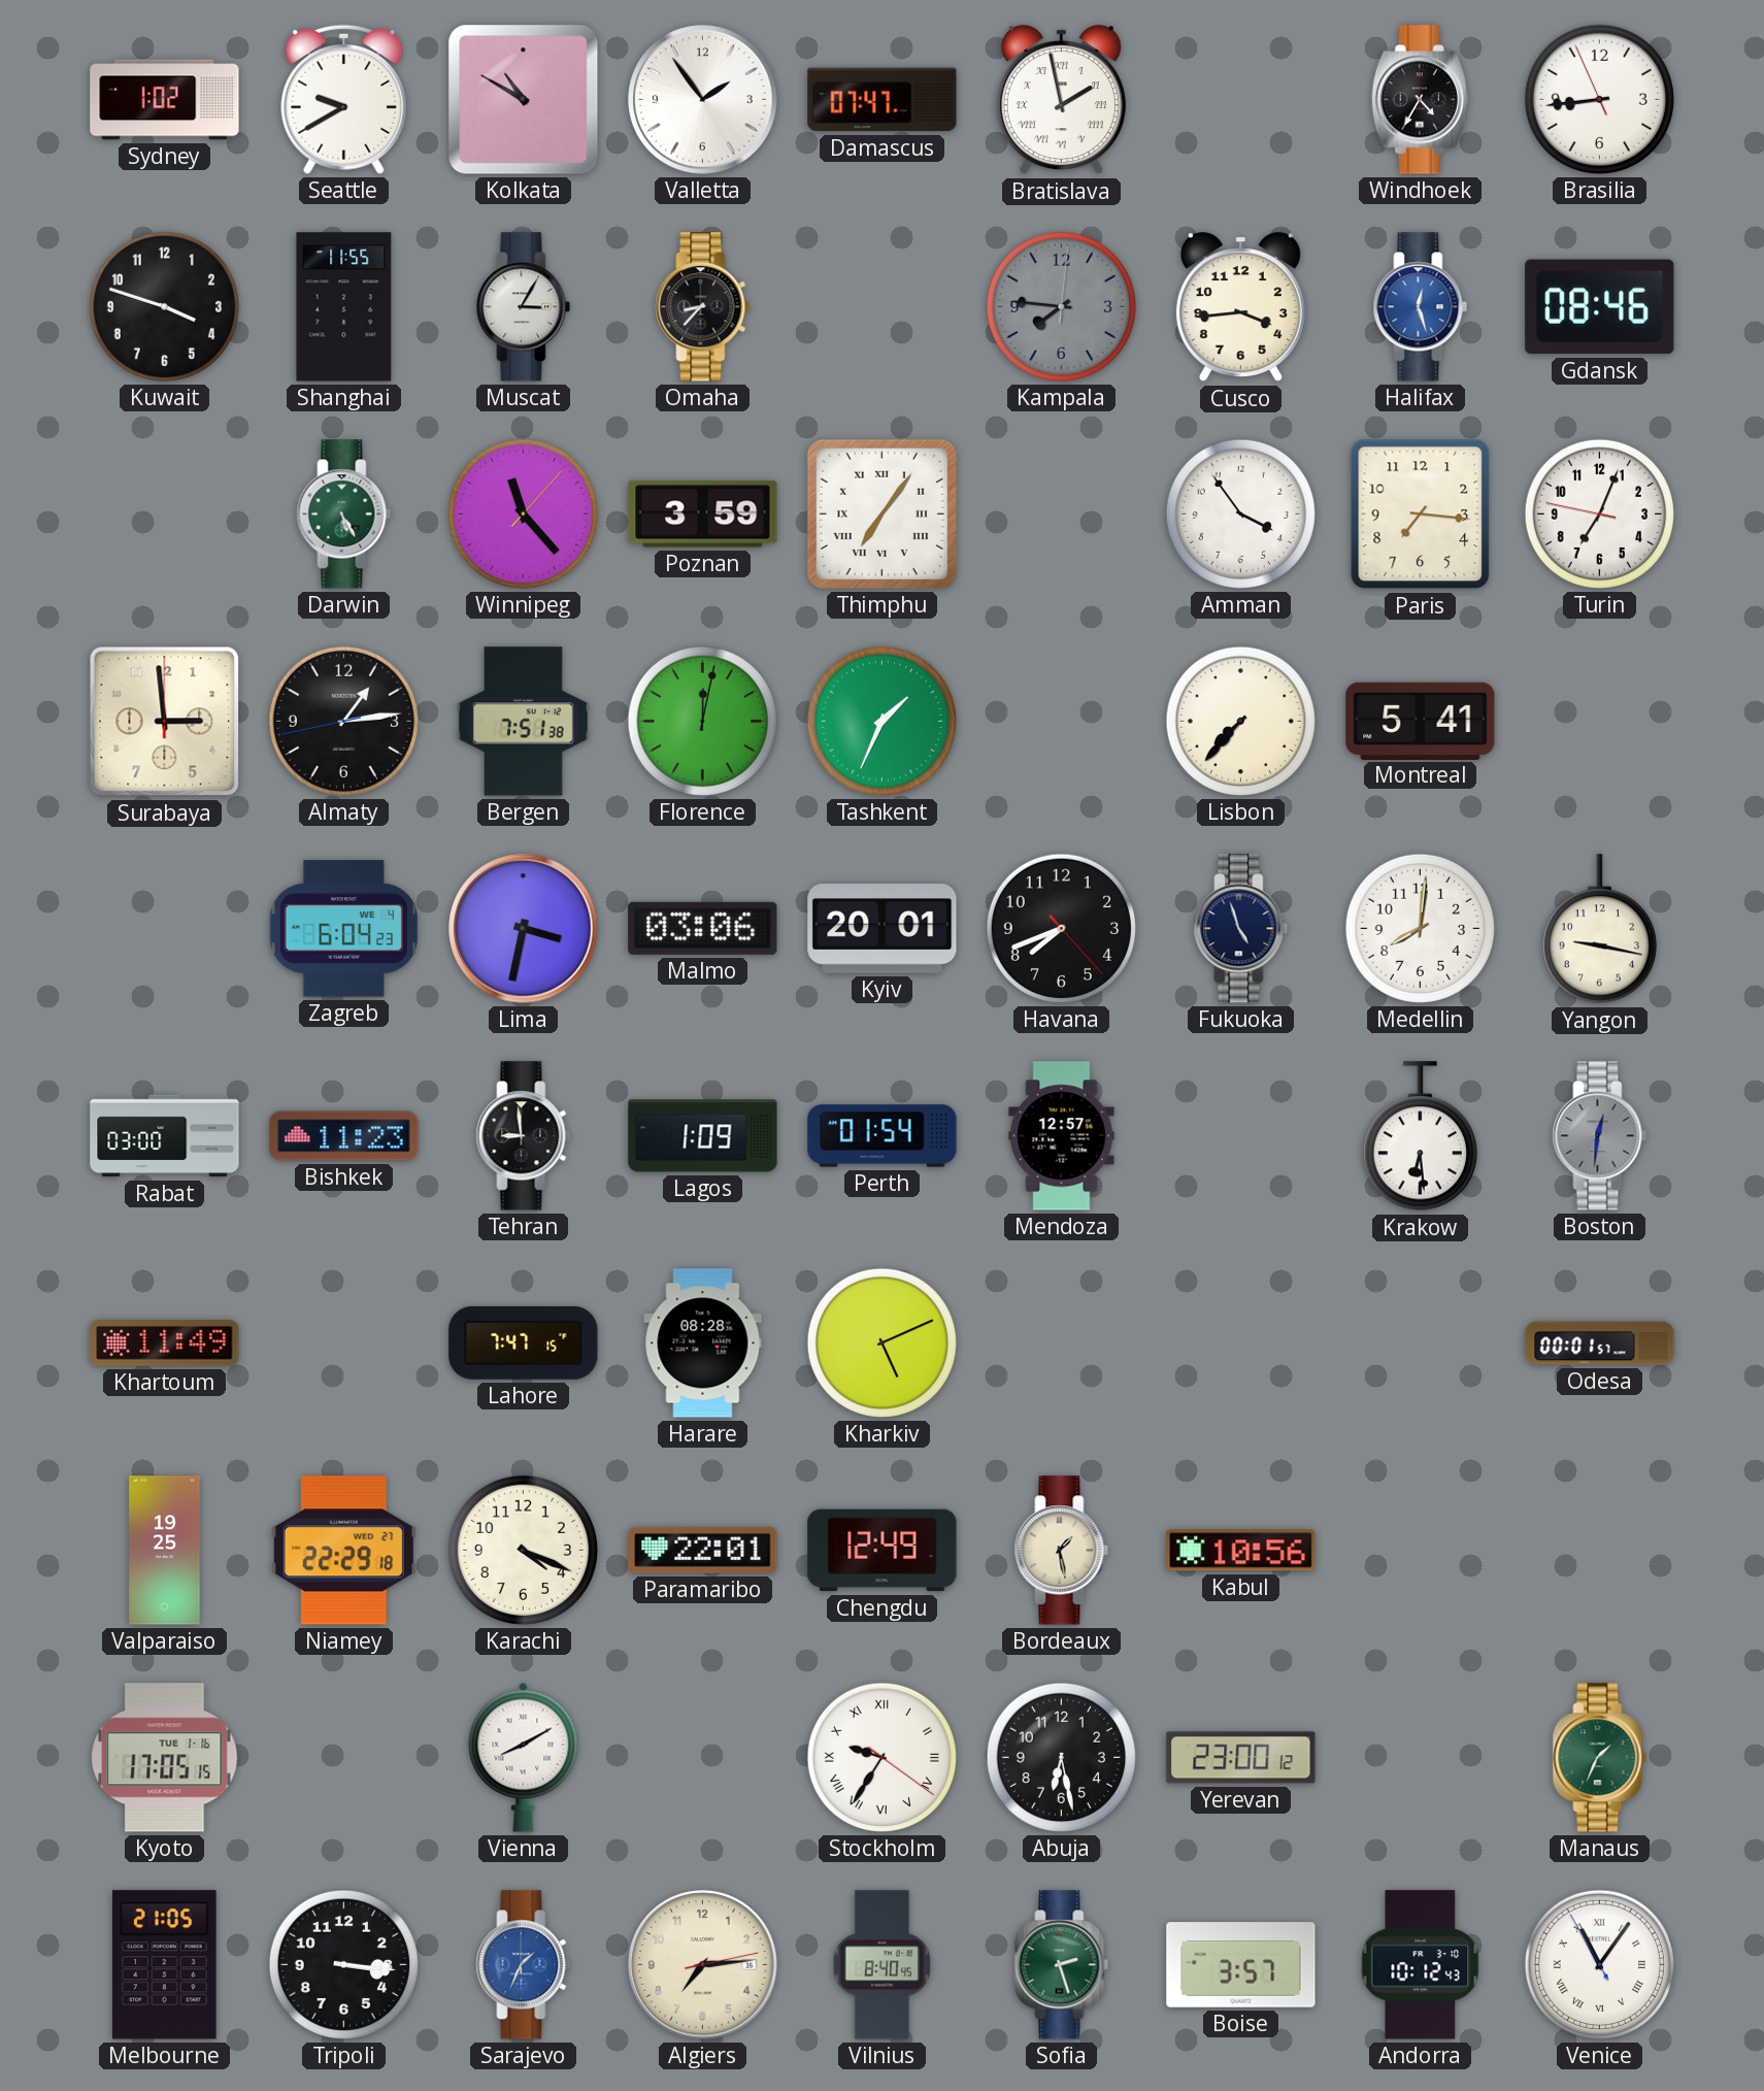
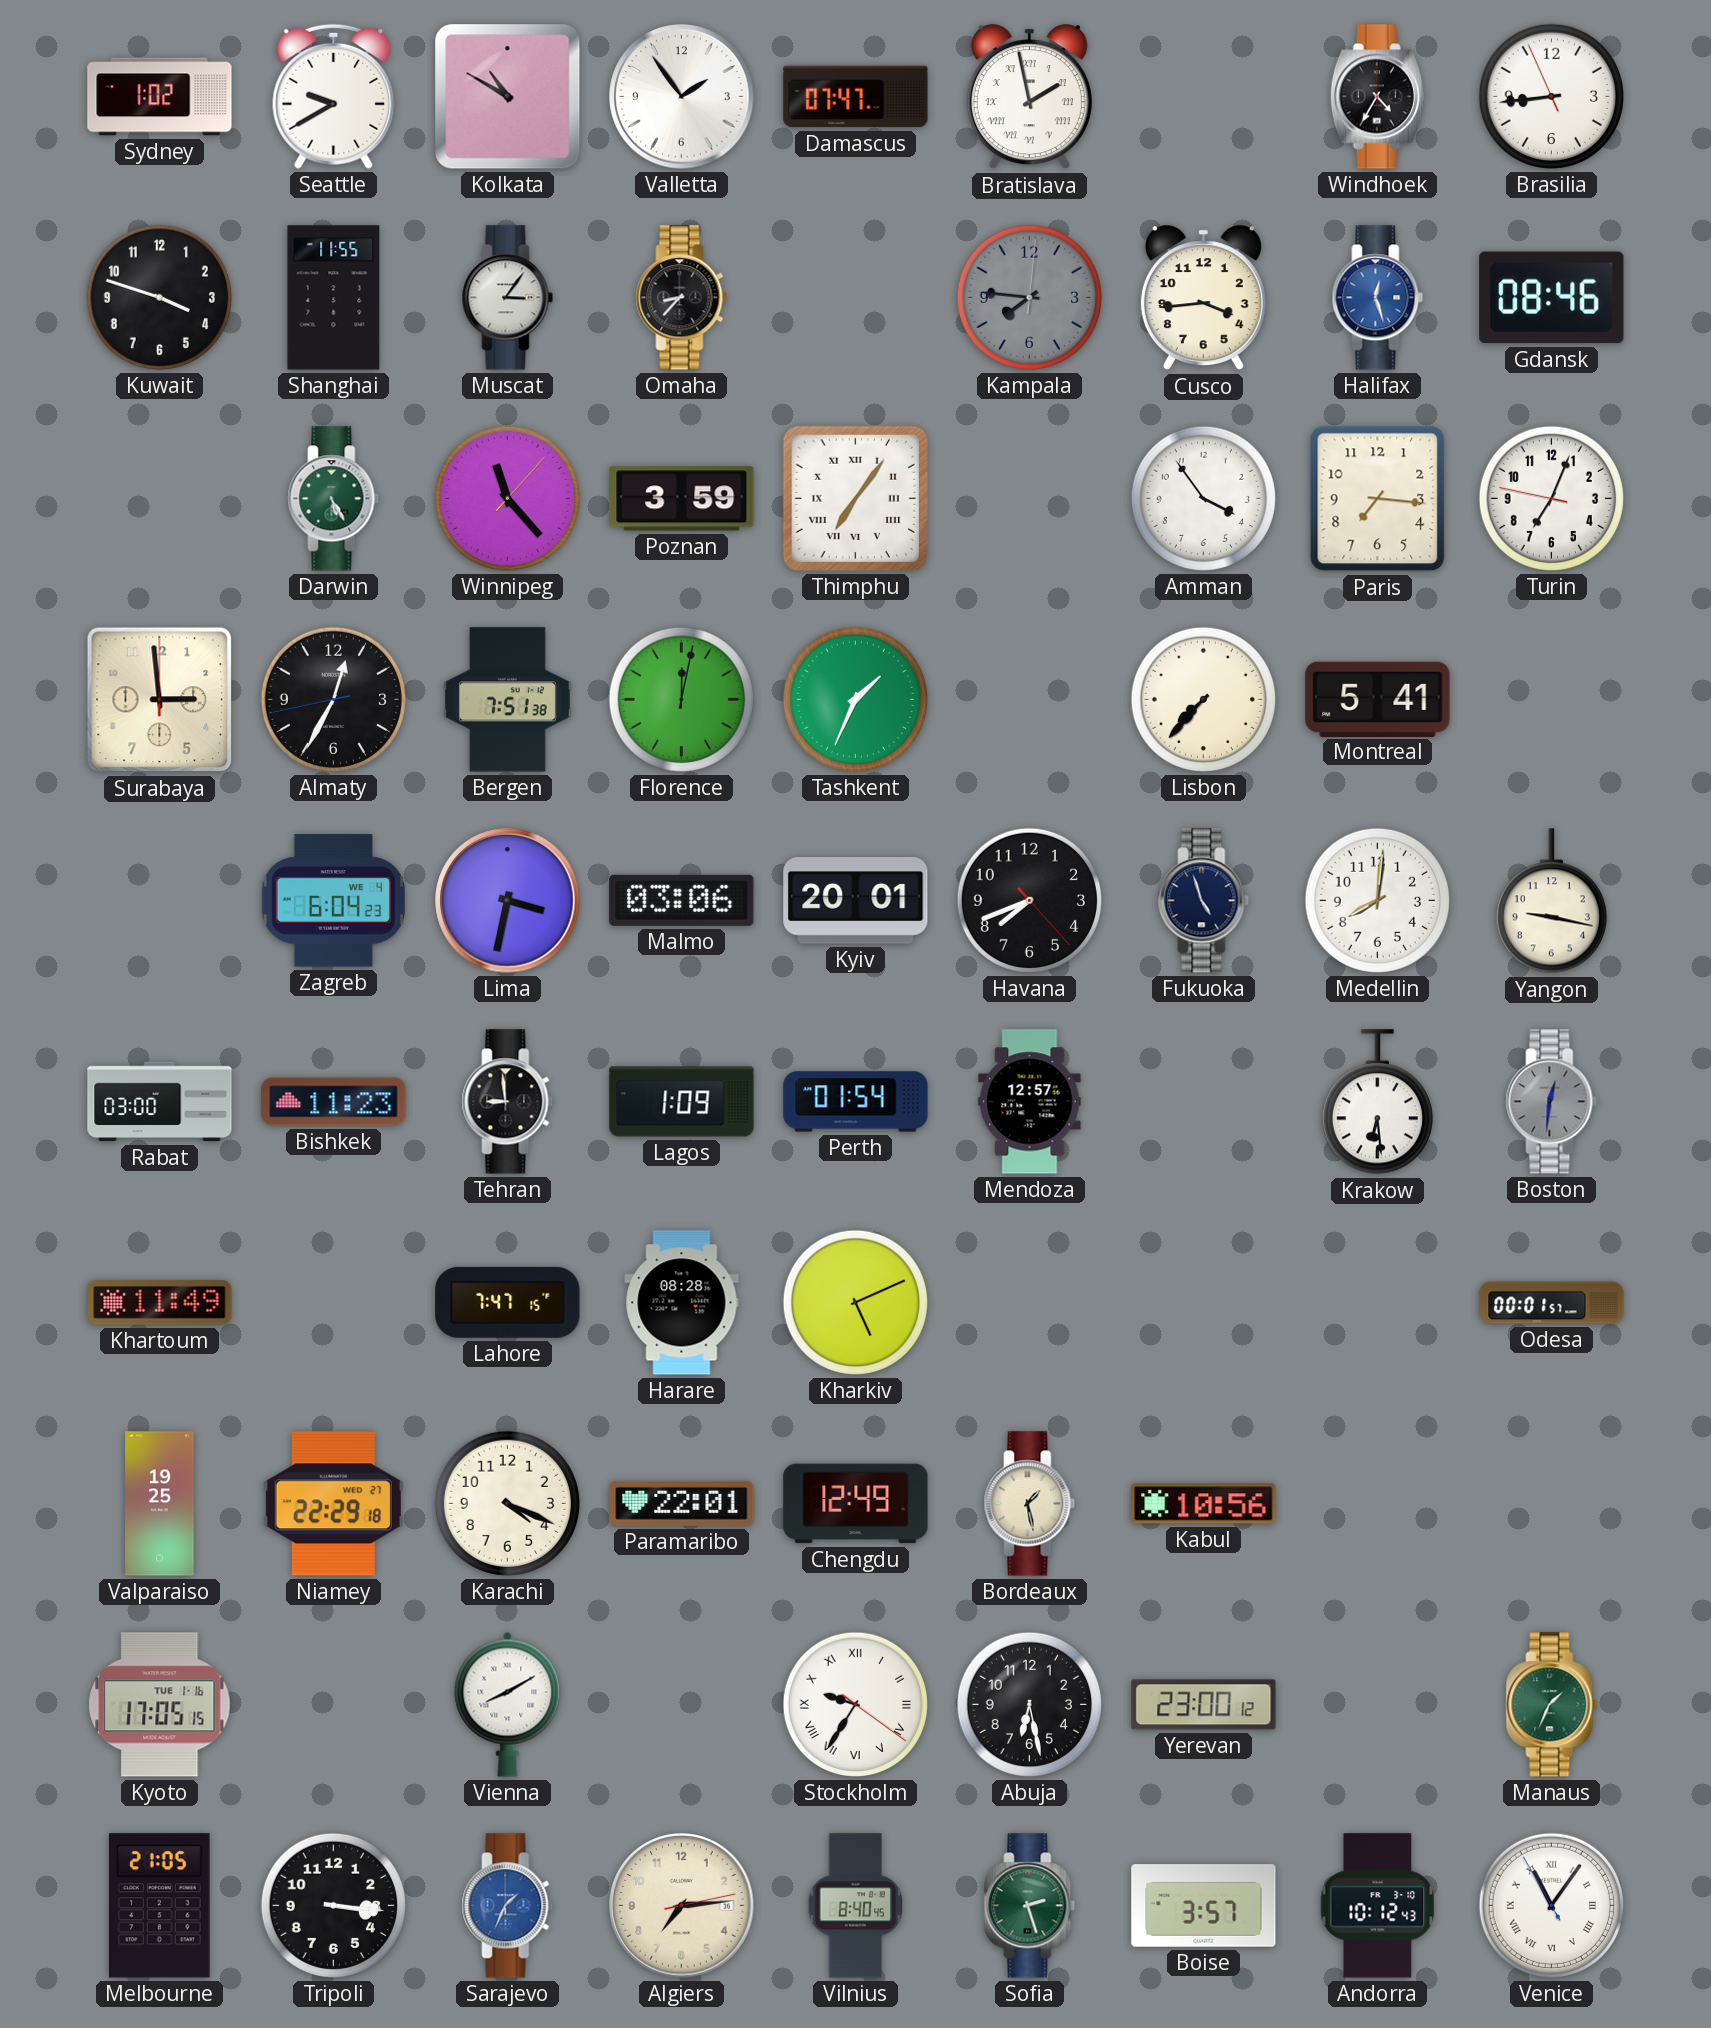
Muscat: 3:05 -> 3:06
Almaty: 1:13 -> 12:34
